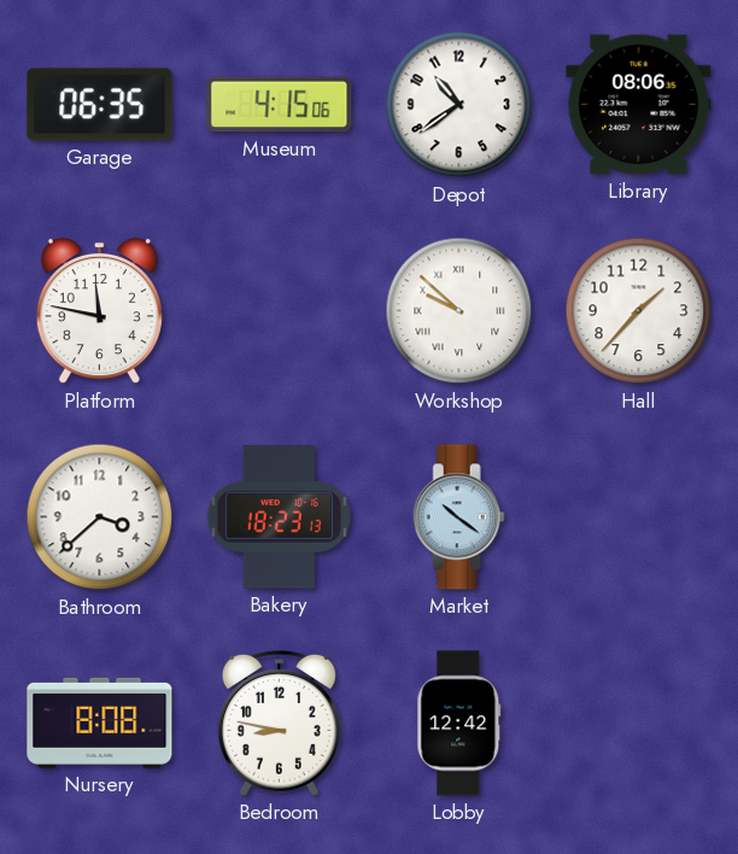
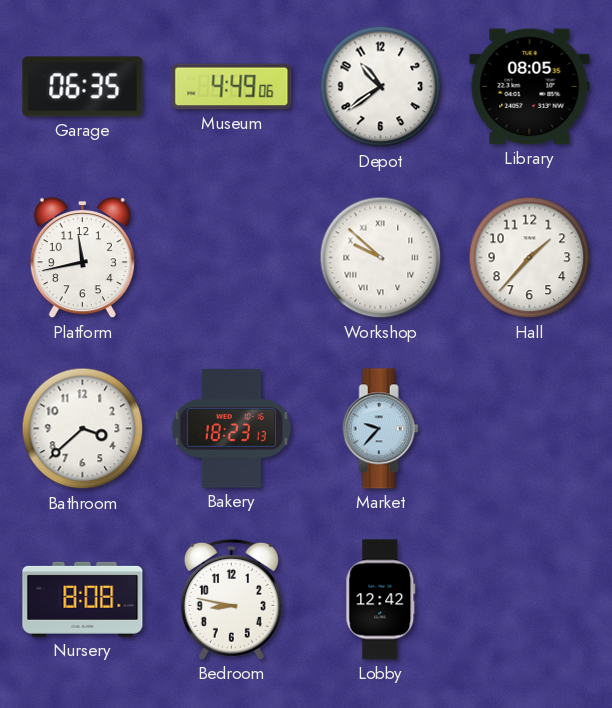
Museum: 4:15 -> 4:49
Library: 08:06 -> 08:05
Platform: 11:47 -> 11:43
Market: 10:21 -> 9:37
